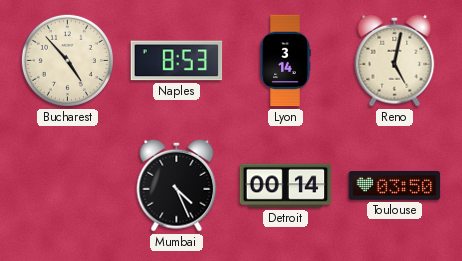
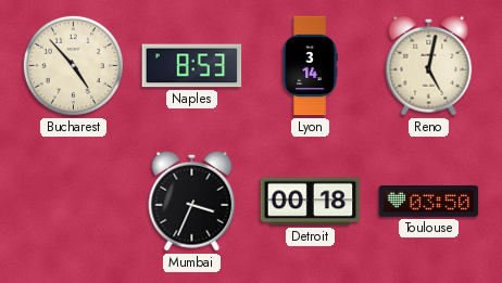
Mumbai: 4:26 -> 3:34
Detroit: 00:14 -> 00:18
